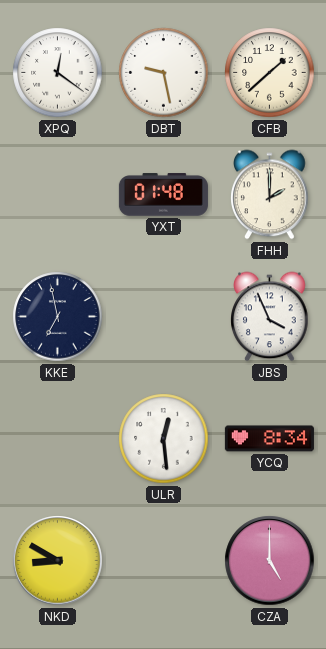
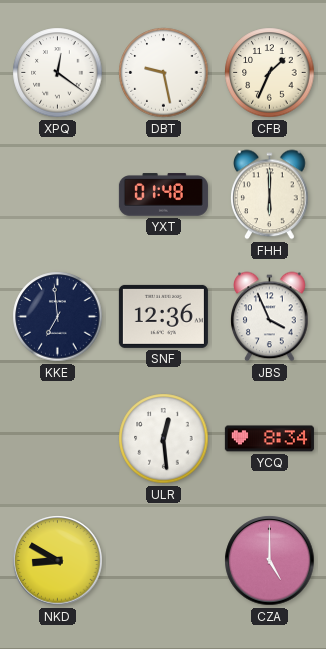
CFB: 1:38 -> 1:34
FHH: 2:00 -> 6:00
KKE: 6:58 -> 6:59
SNF: none -> 12:36
